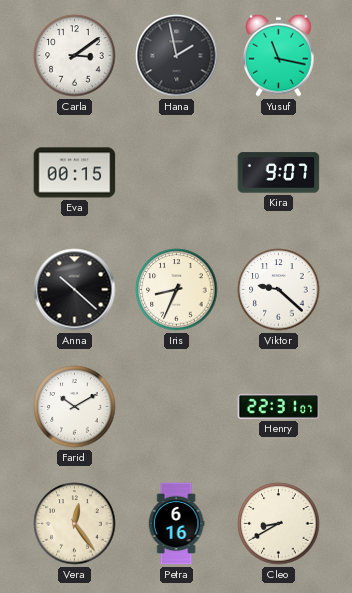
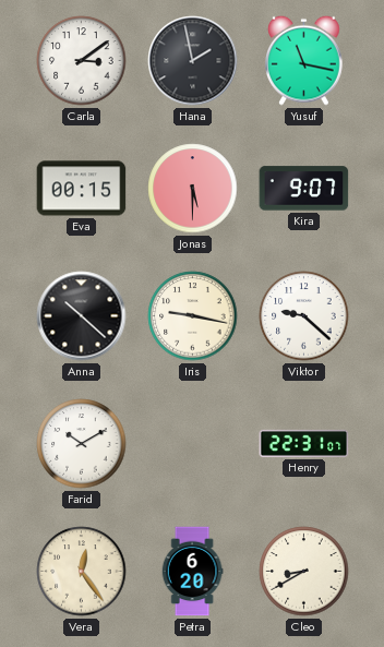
Jonas: none -> 5:30
Iris: 8:34 -> 9:17
Petra: 6:16 -> 6:20
